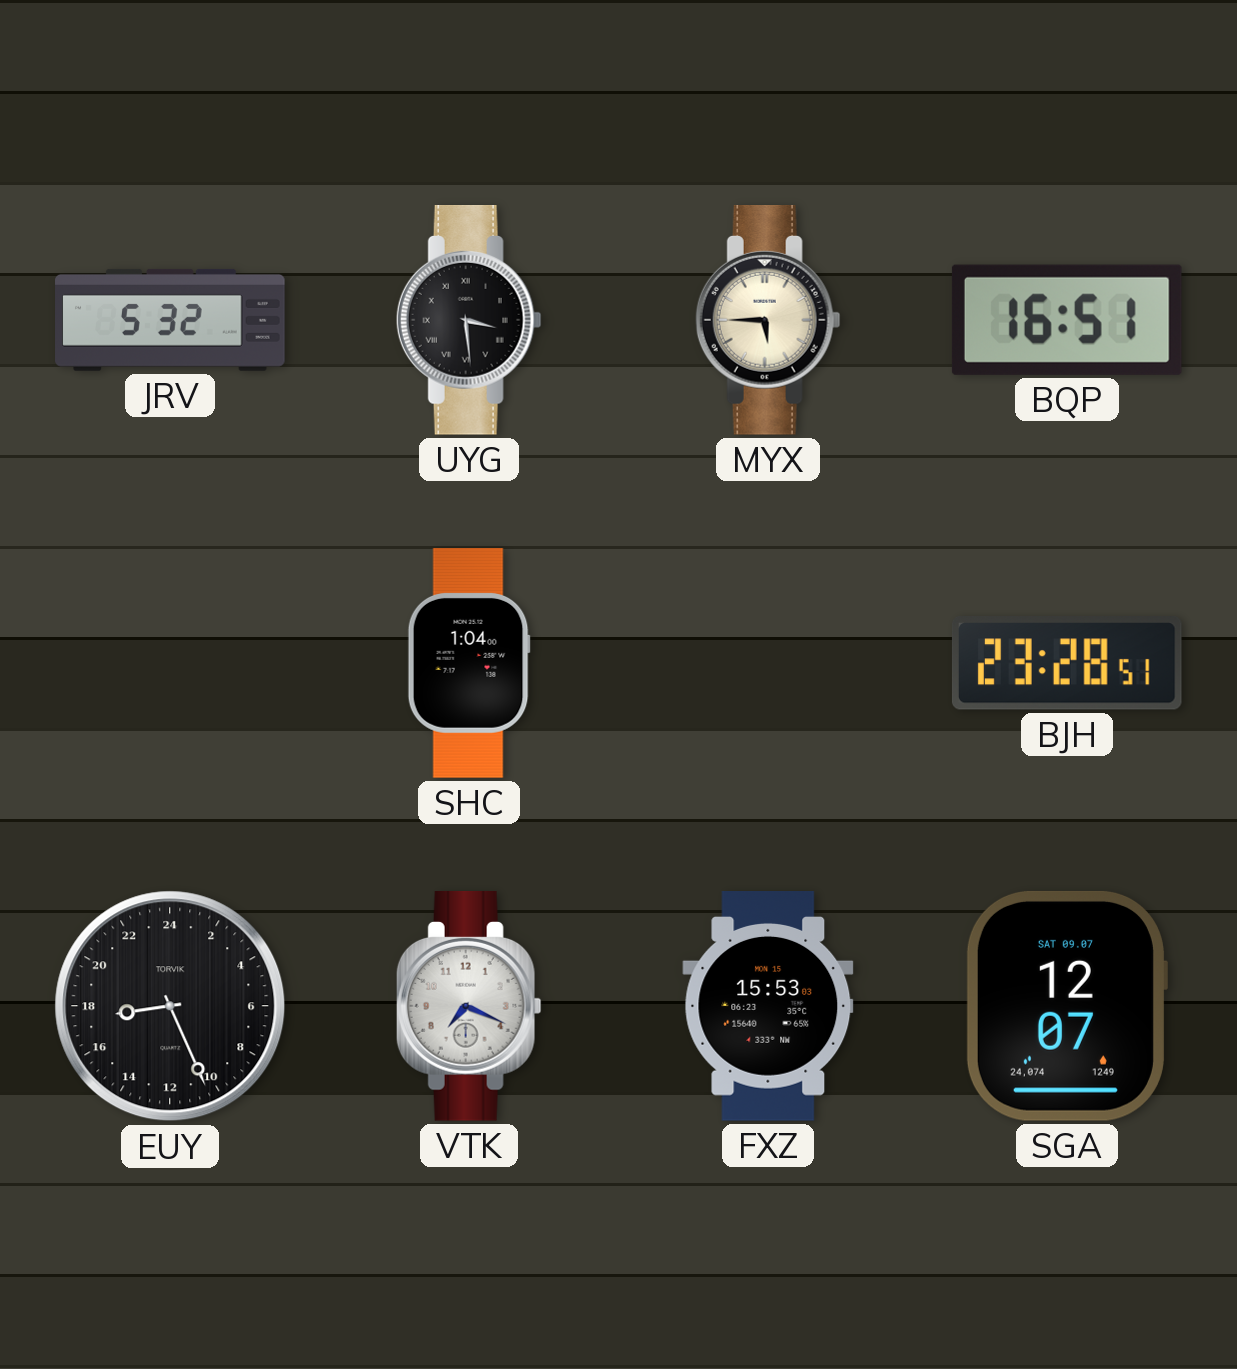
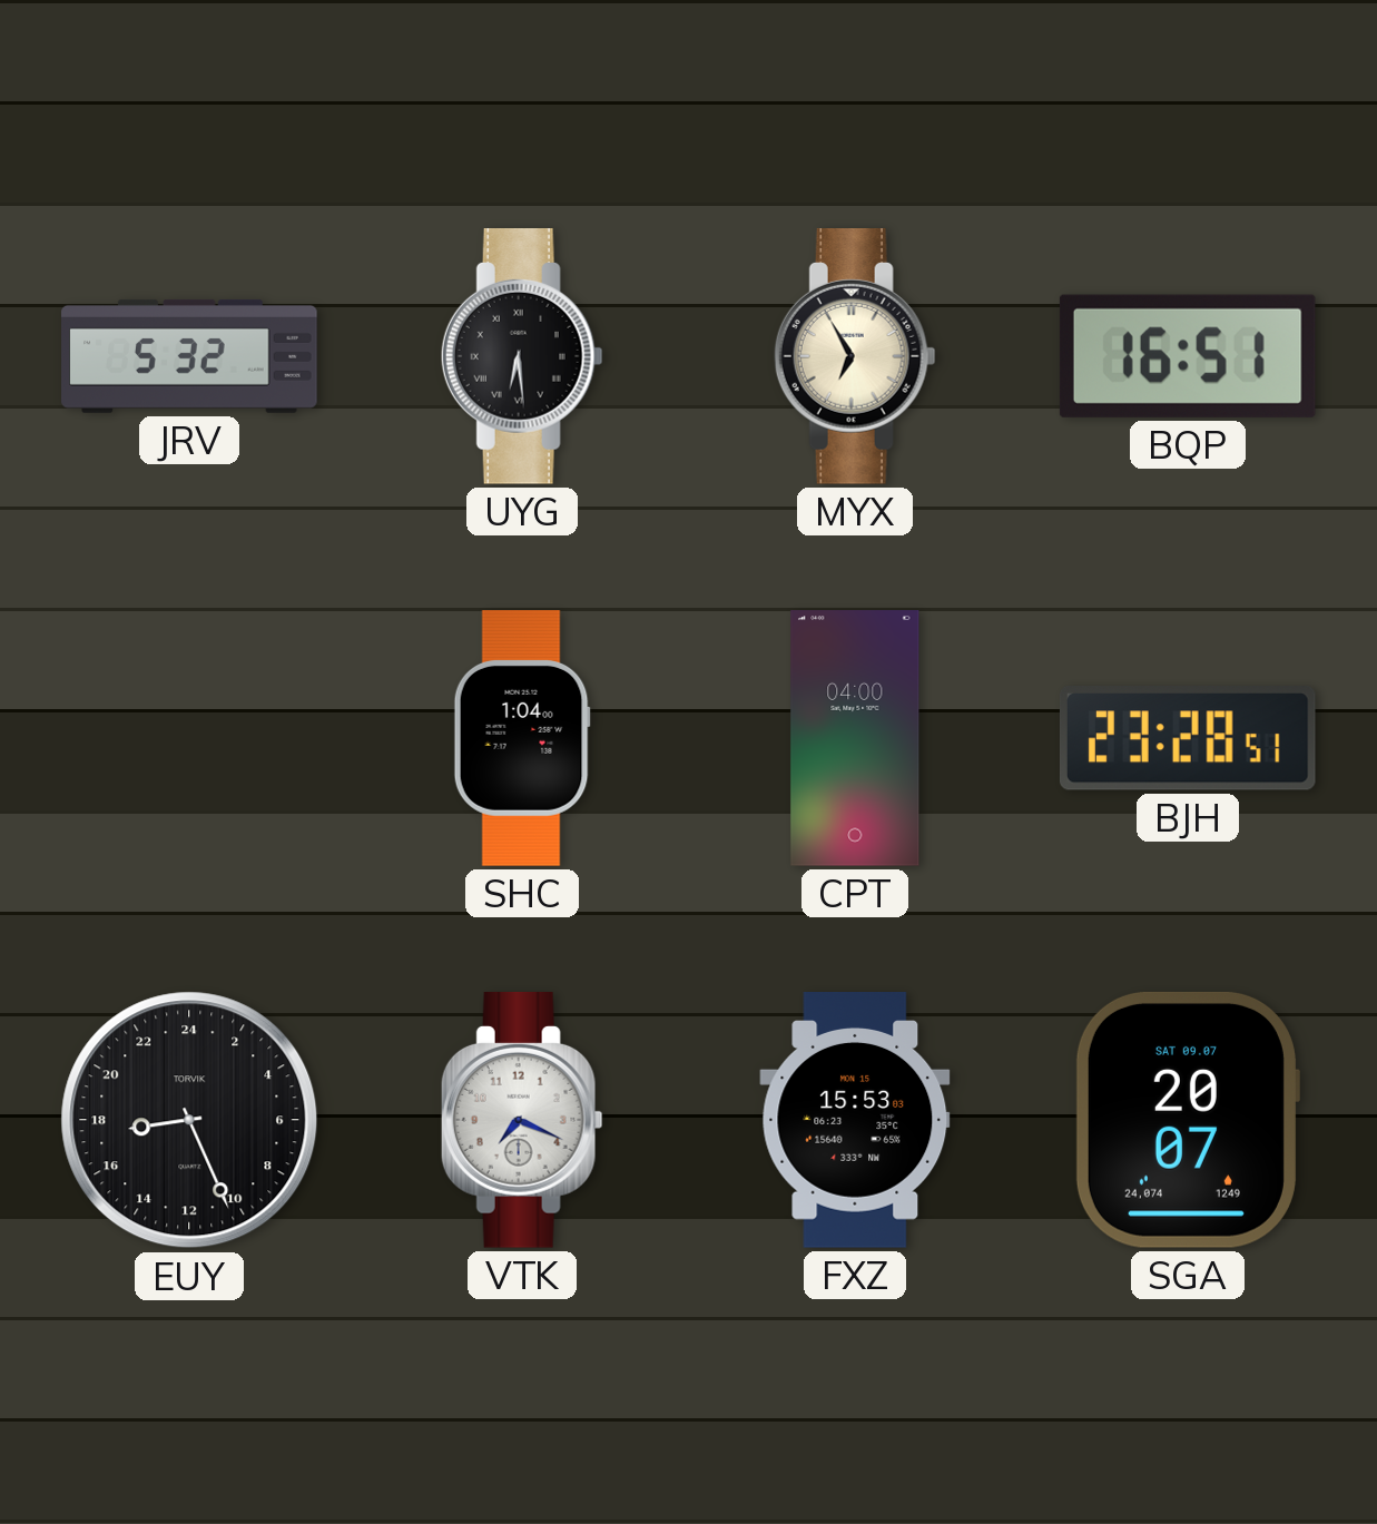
UYG: 3:29 -> 6:29
MYX: 5:45 -> 6:55
CPT: none -> 04:00
SGA: 12:07 -> 20:07
